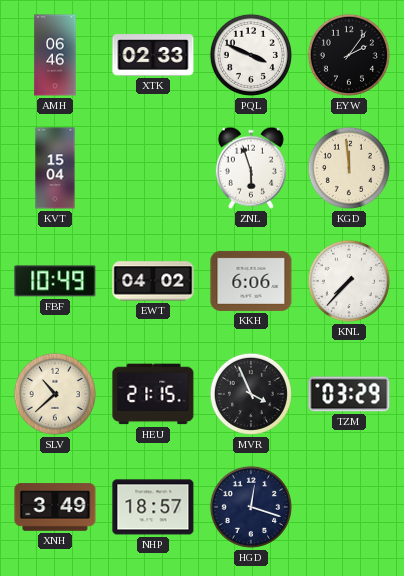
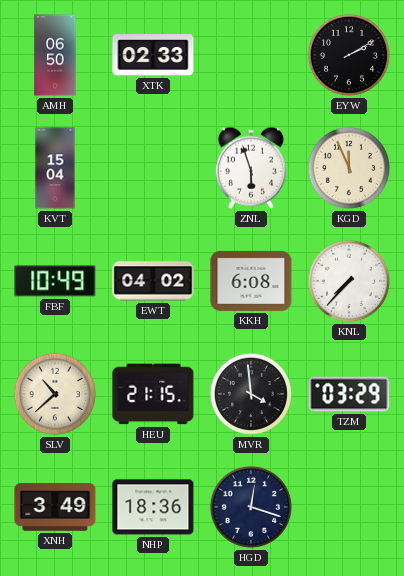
AMH: 06:46 -> 06:50
PQL: 3:49 -> none
EYW: 2:06 -> 2:10
KGD: 11:59 -> 11:56
KKH: 6:06 -> 6:08
MVR: 3:56 -> 3:59
NHP: 18:57 -> 18:36
